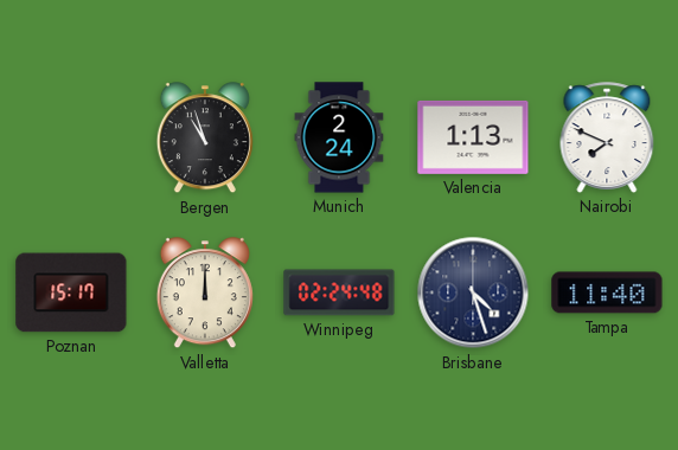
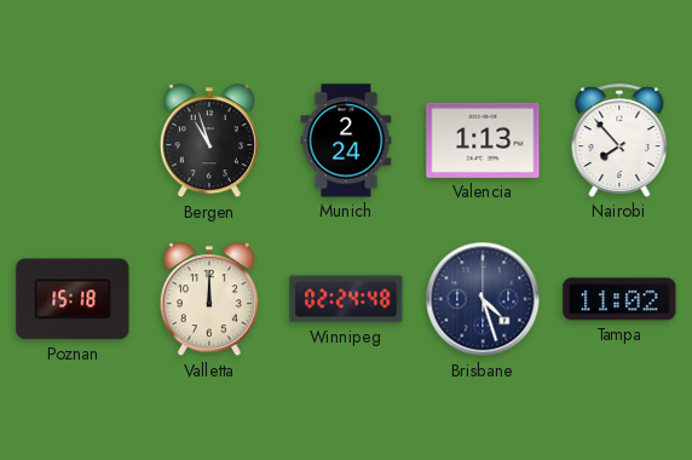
Nairobi: 7:49 -> 7:53
Poznan: 15:17 -> 15:18
Tampa: 11:40 -> 11:02
